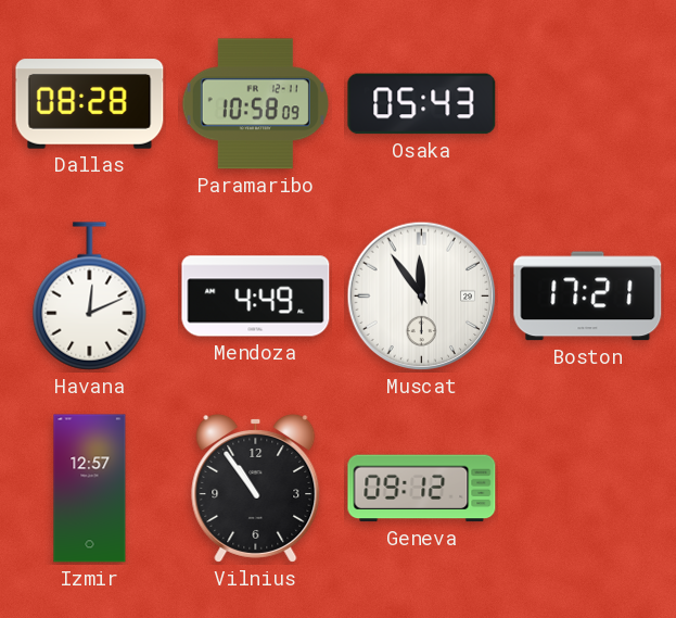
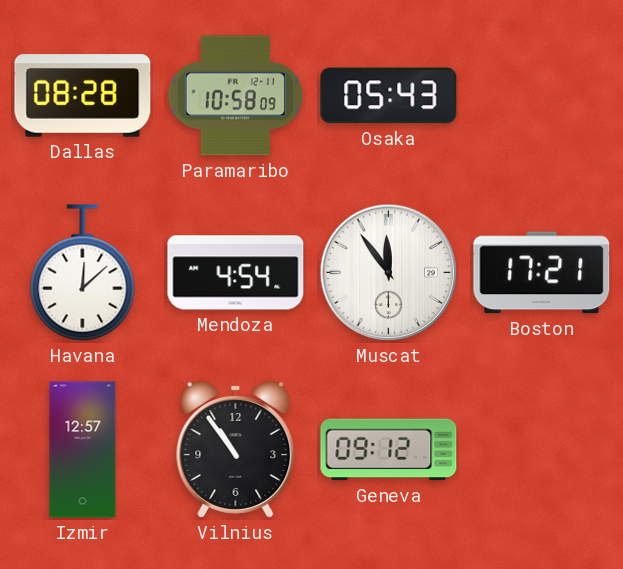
Havana: 12:11 -> 12:08
Mendoza: 4:49 -> 4:54
